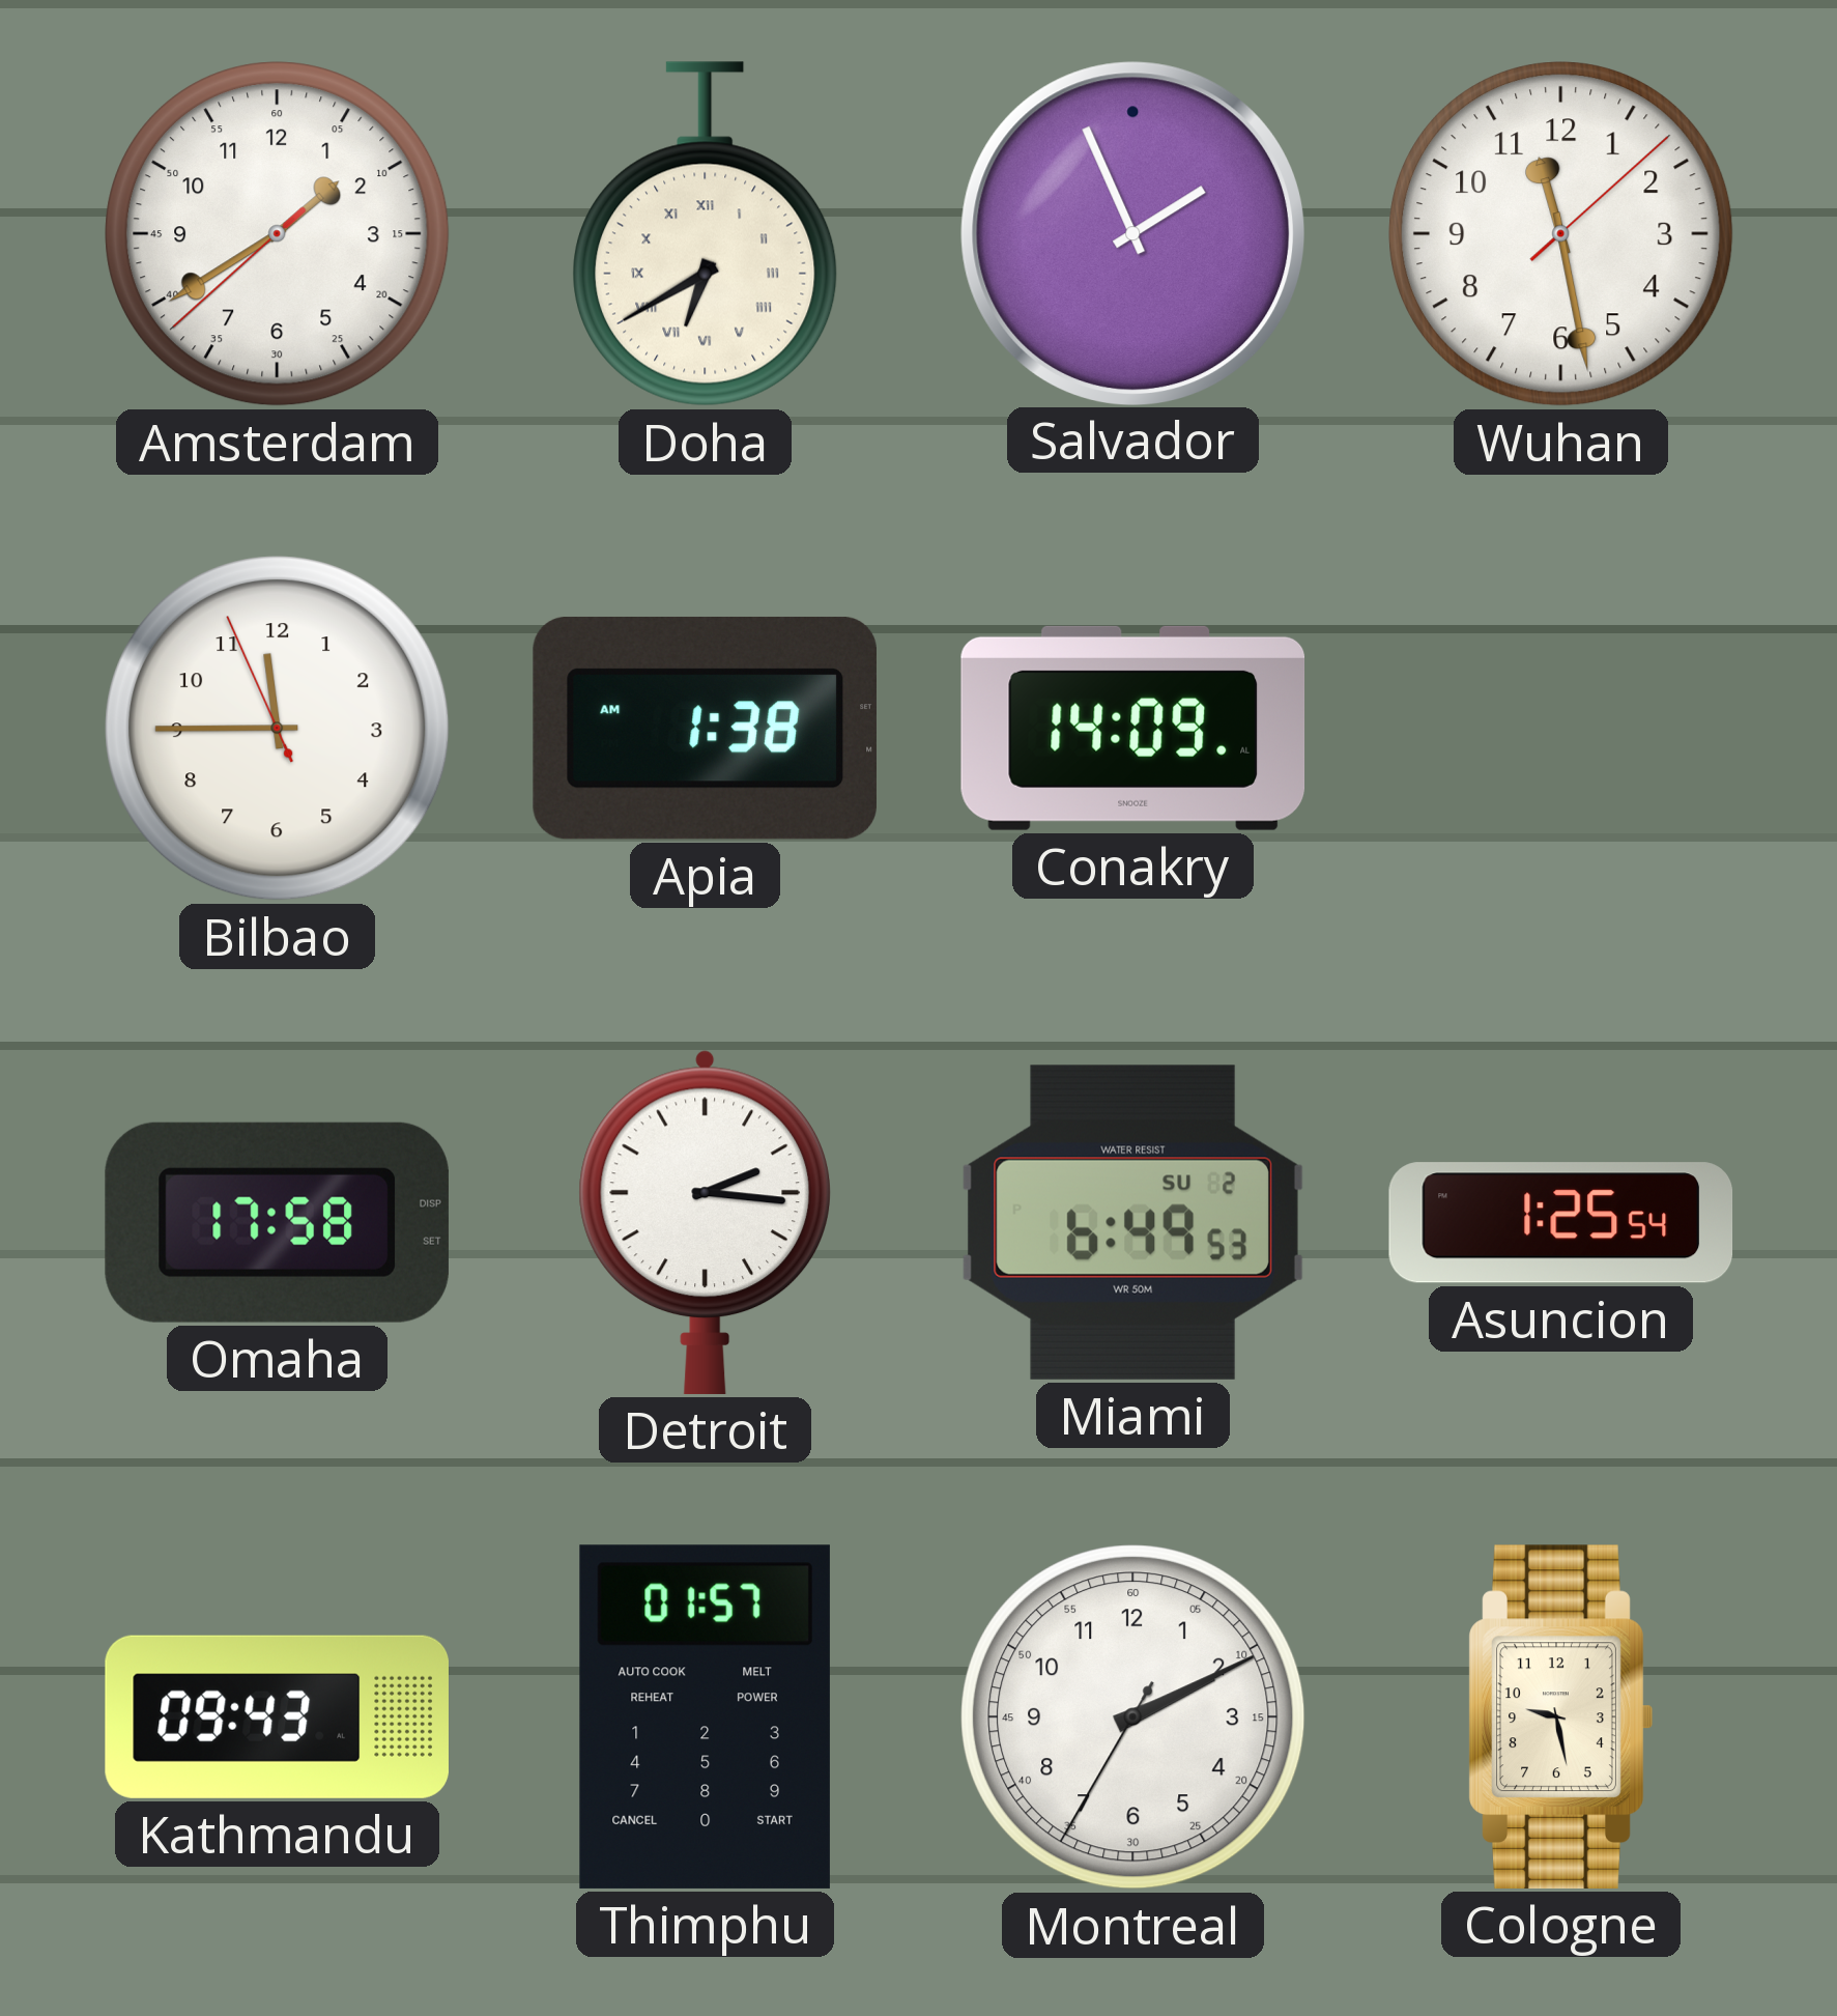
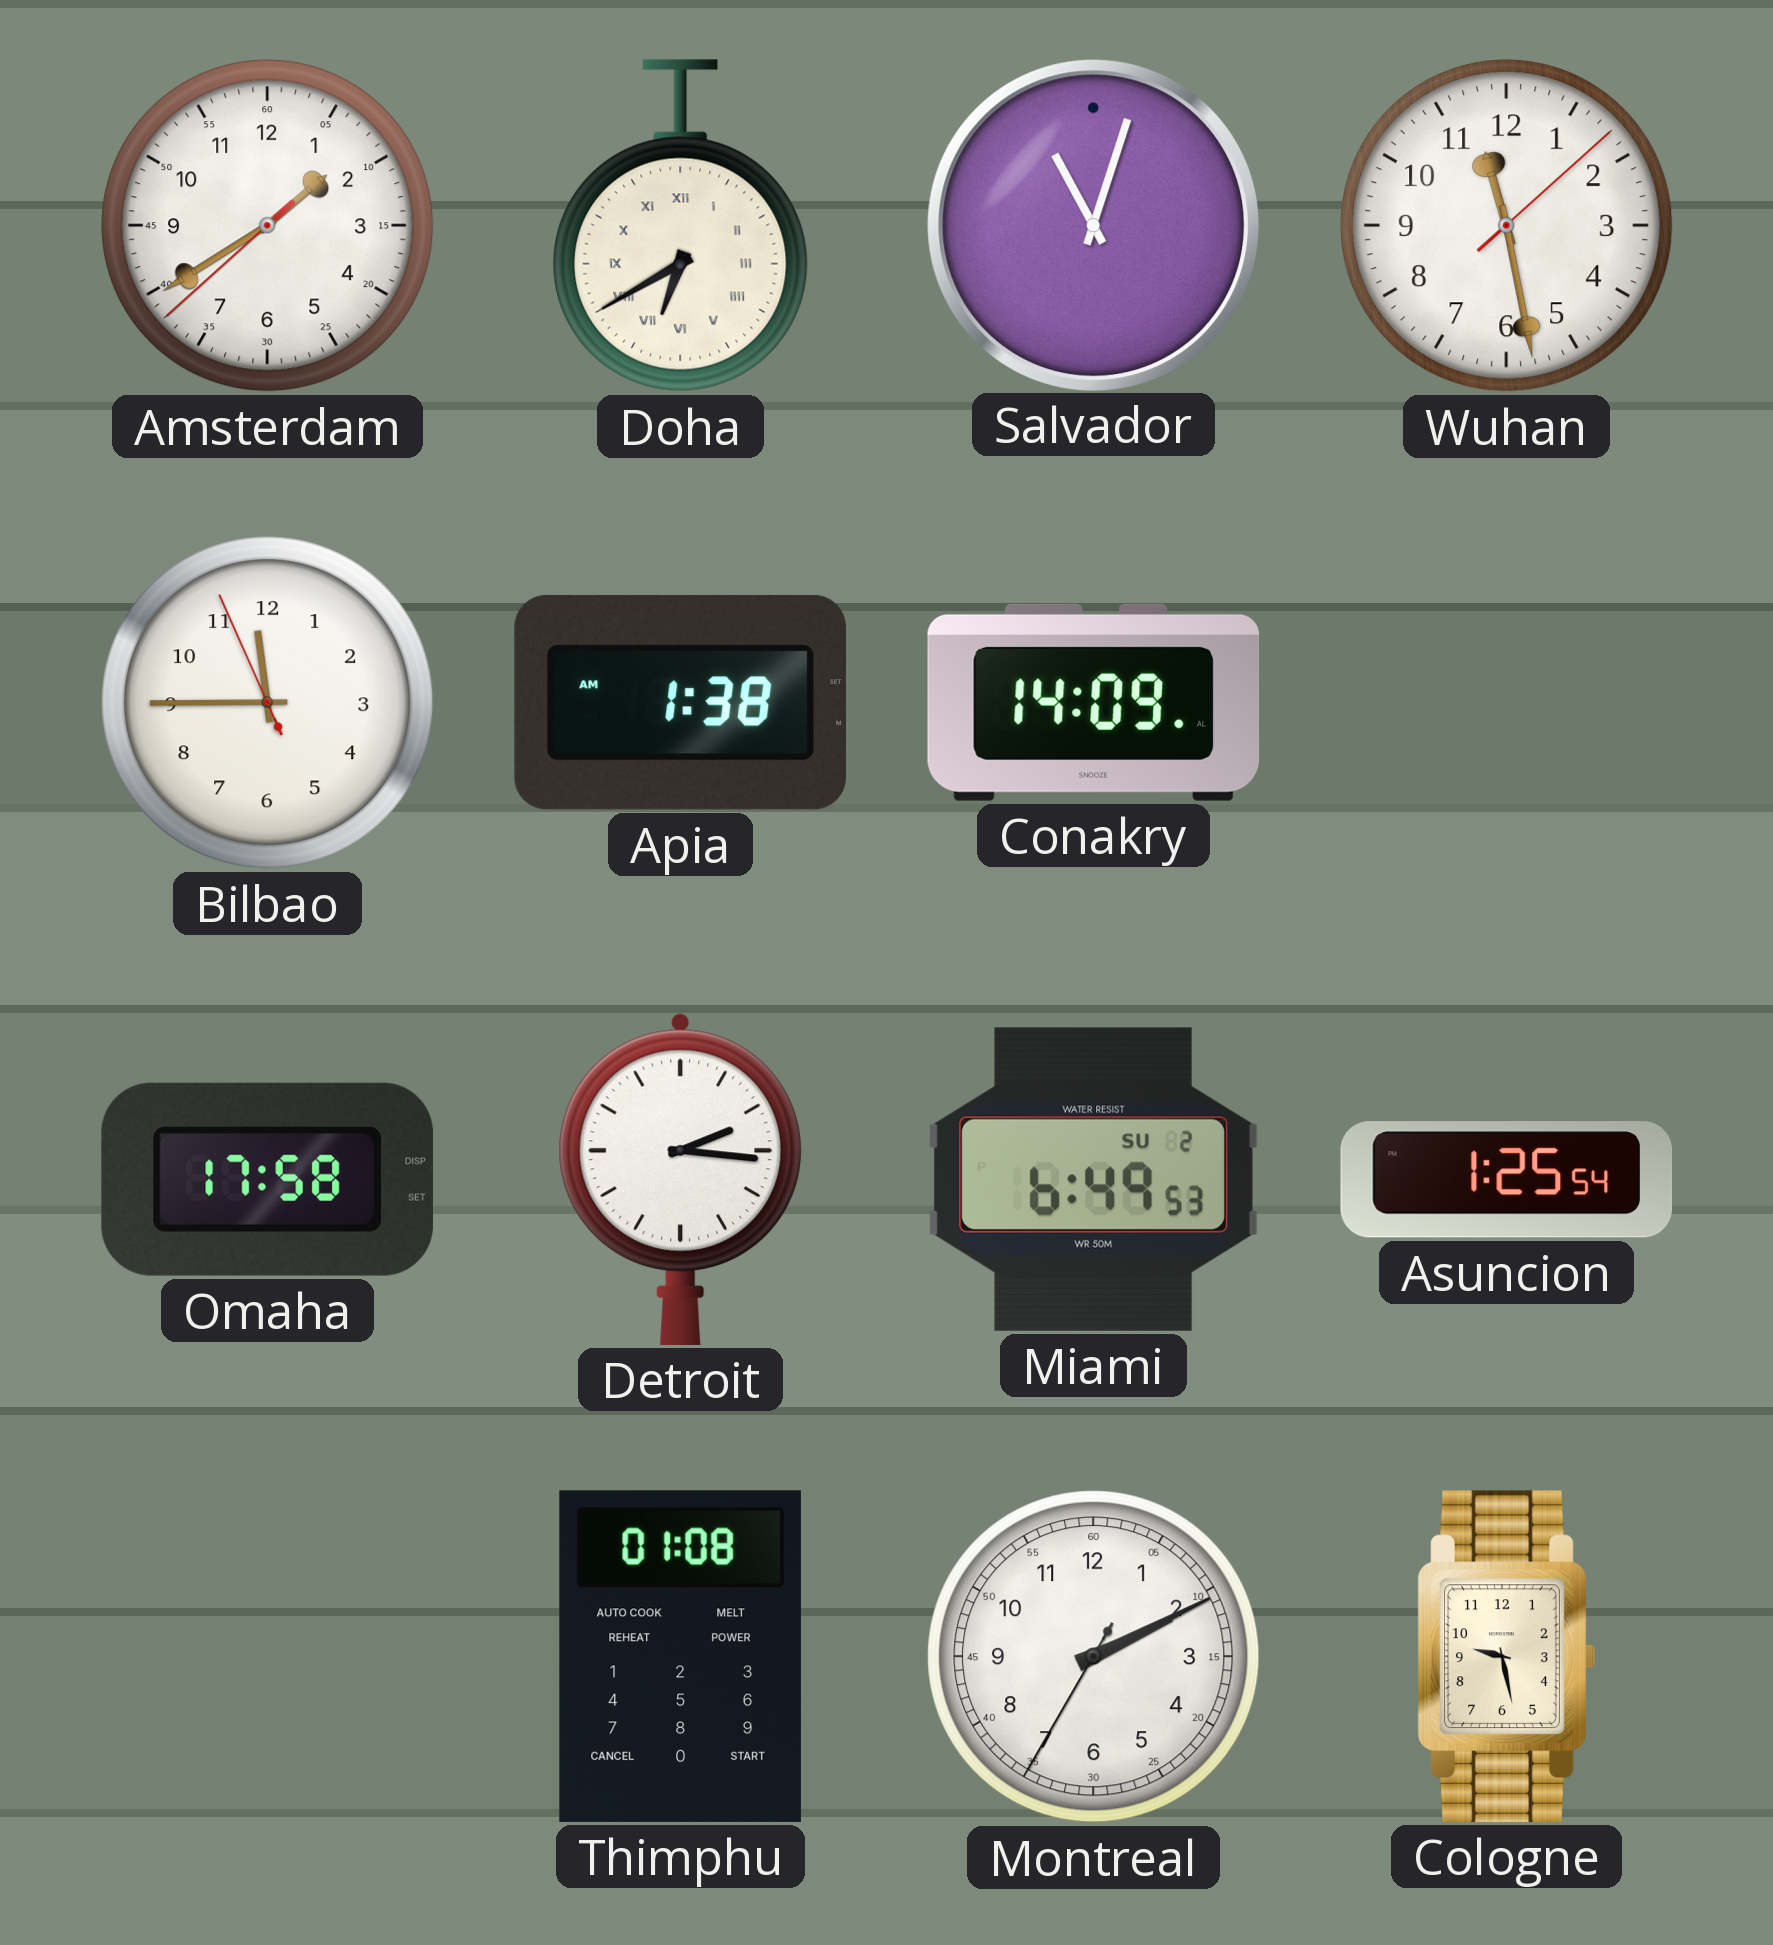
Salvador: 1:56 -> 11:03
Kathmandu: 09:43 -> none
Thimphu: 01:57 -> 01:08
